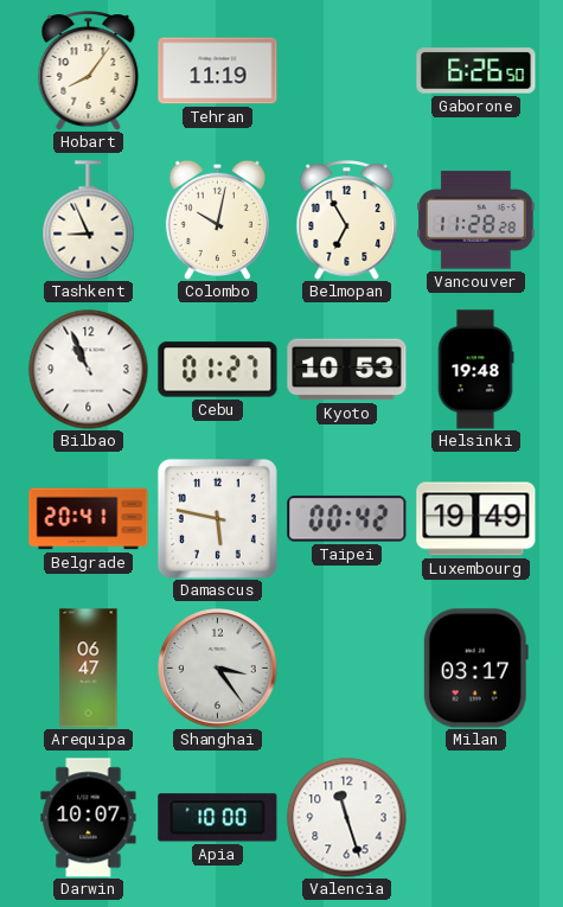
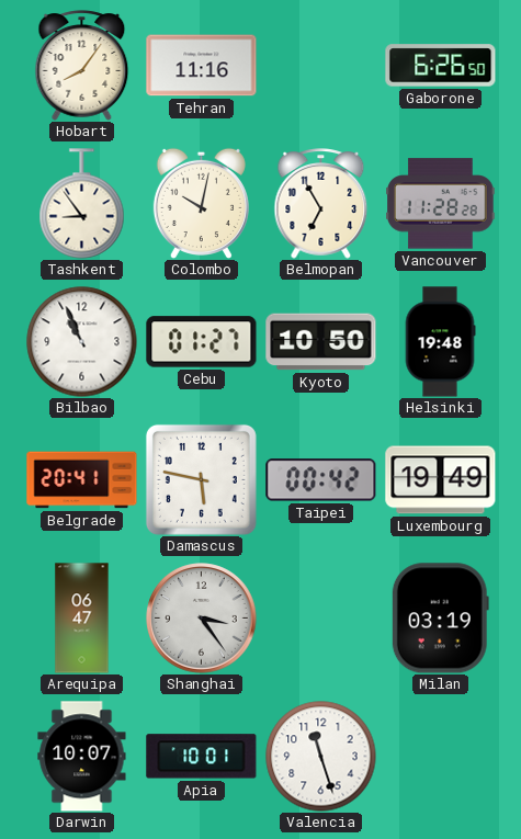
Tehran: 11:19 -> 11:16
Tashkent: 8:56 -> 8:54
Kyoto: 10:53 -> 10:50
Milan: 03:17 -> 03:19
Apia: 10:00 -> 10:01
